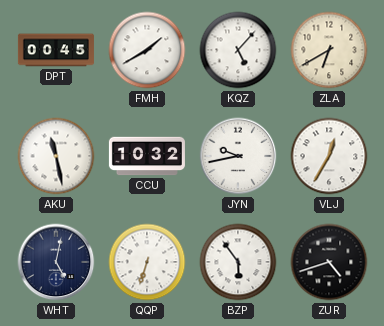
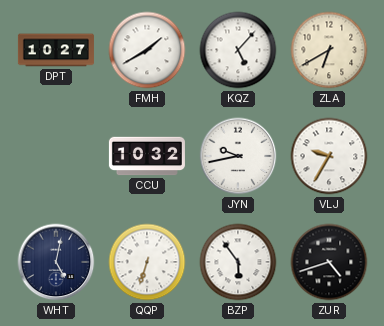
DPT: 00:45 -> 10:27
AKU: 11:28 -> none
VLJ: 12:35 -> 9:35
